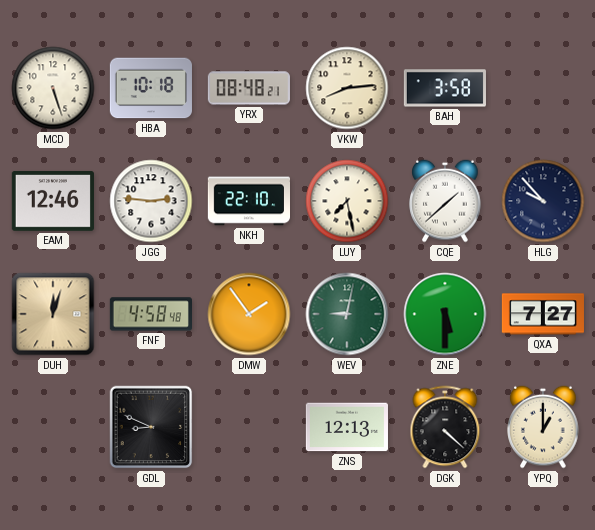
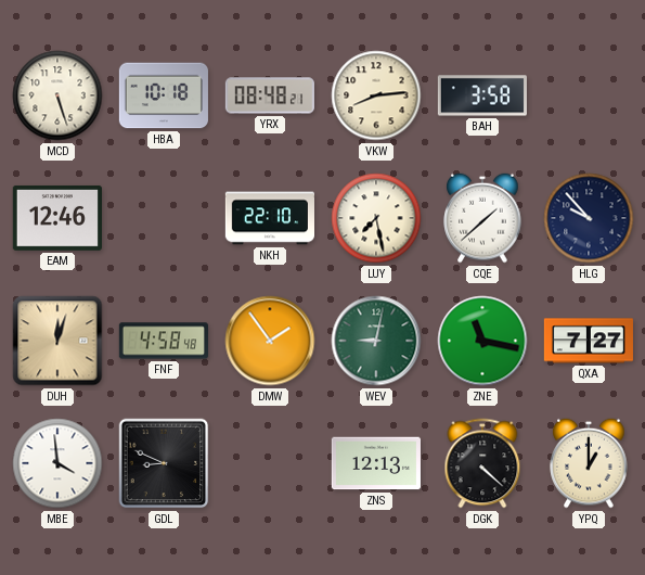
JGG: 2:46 -> none
ZNE: 5:30 -> 11:17
MBE: none -> 3:59
